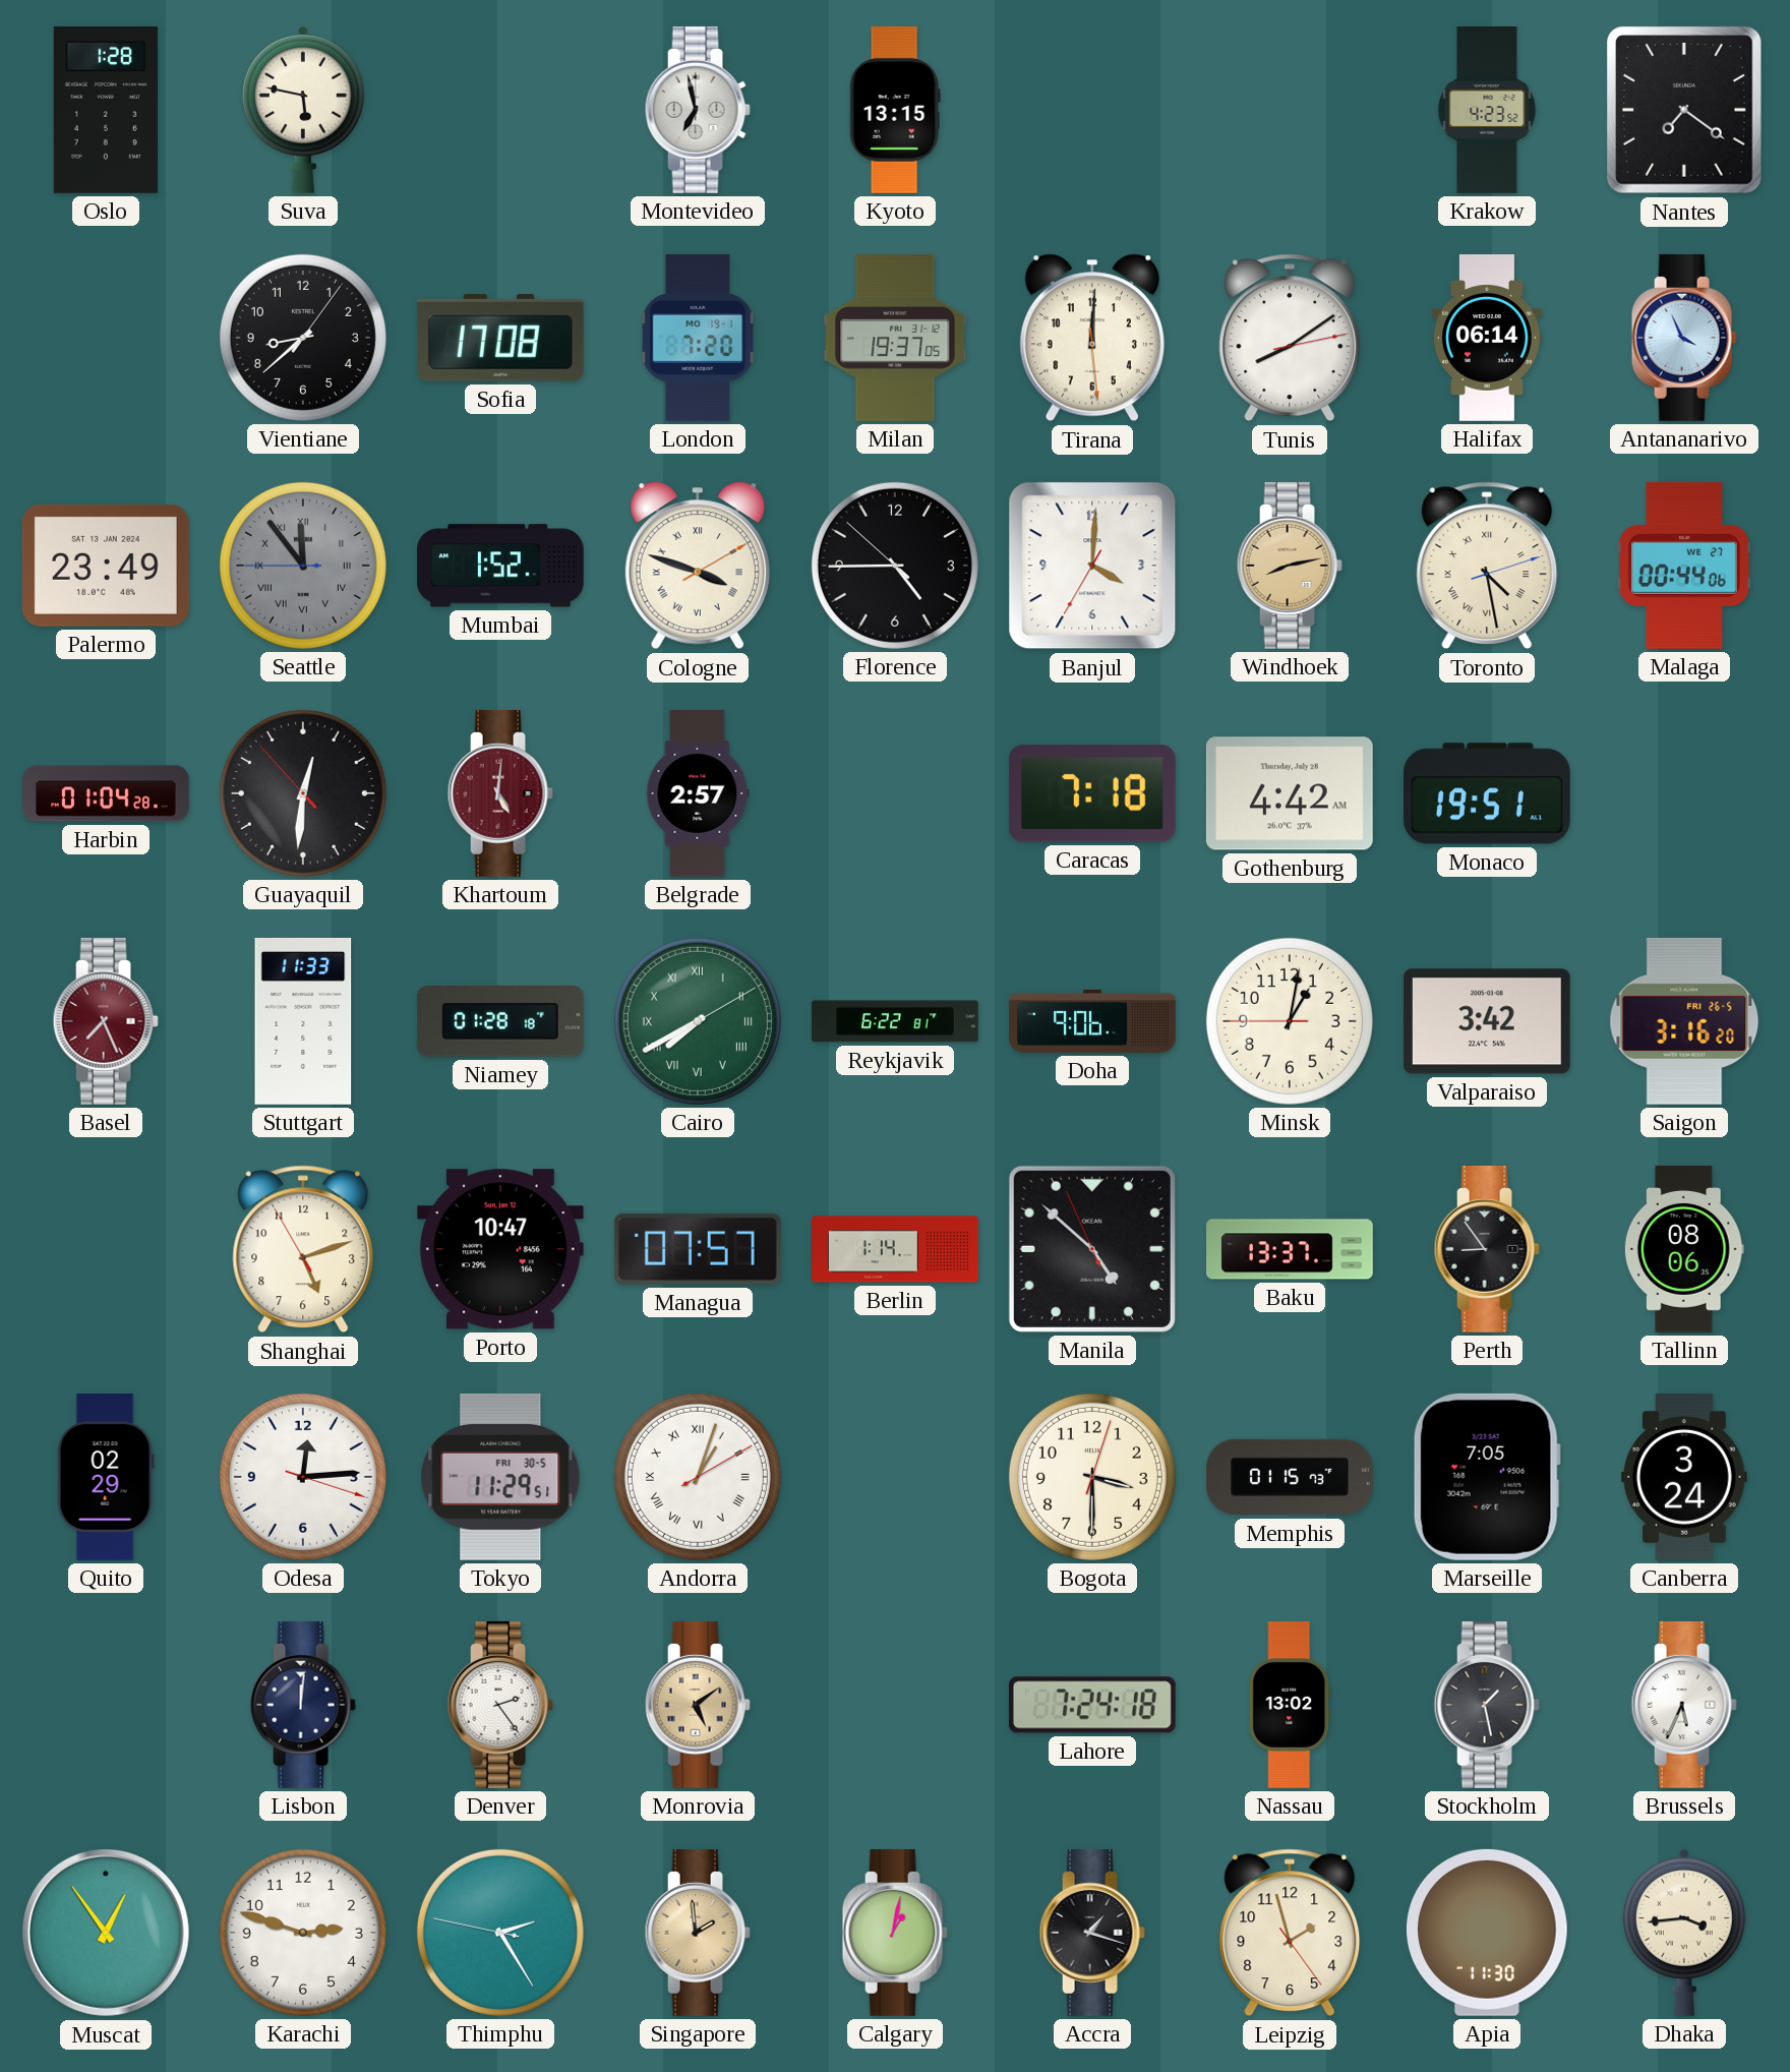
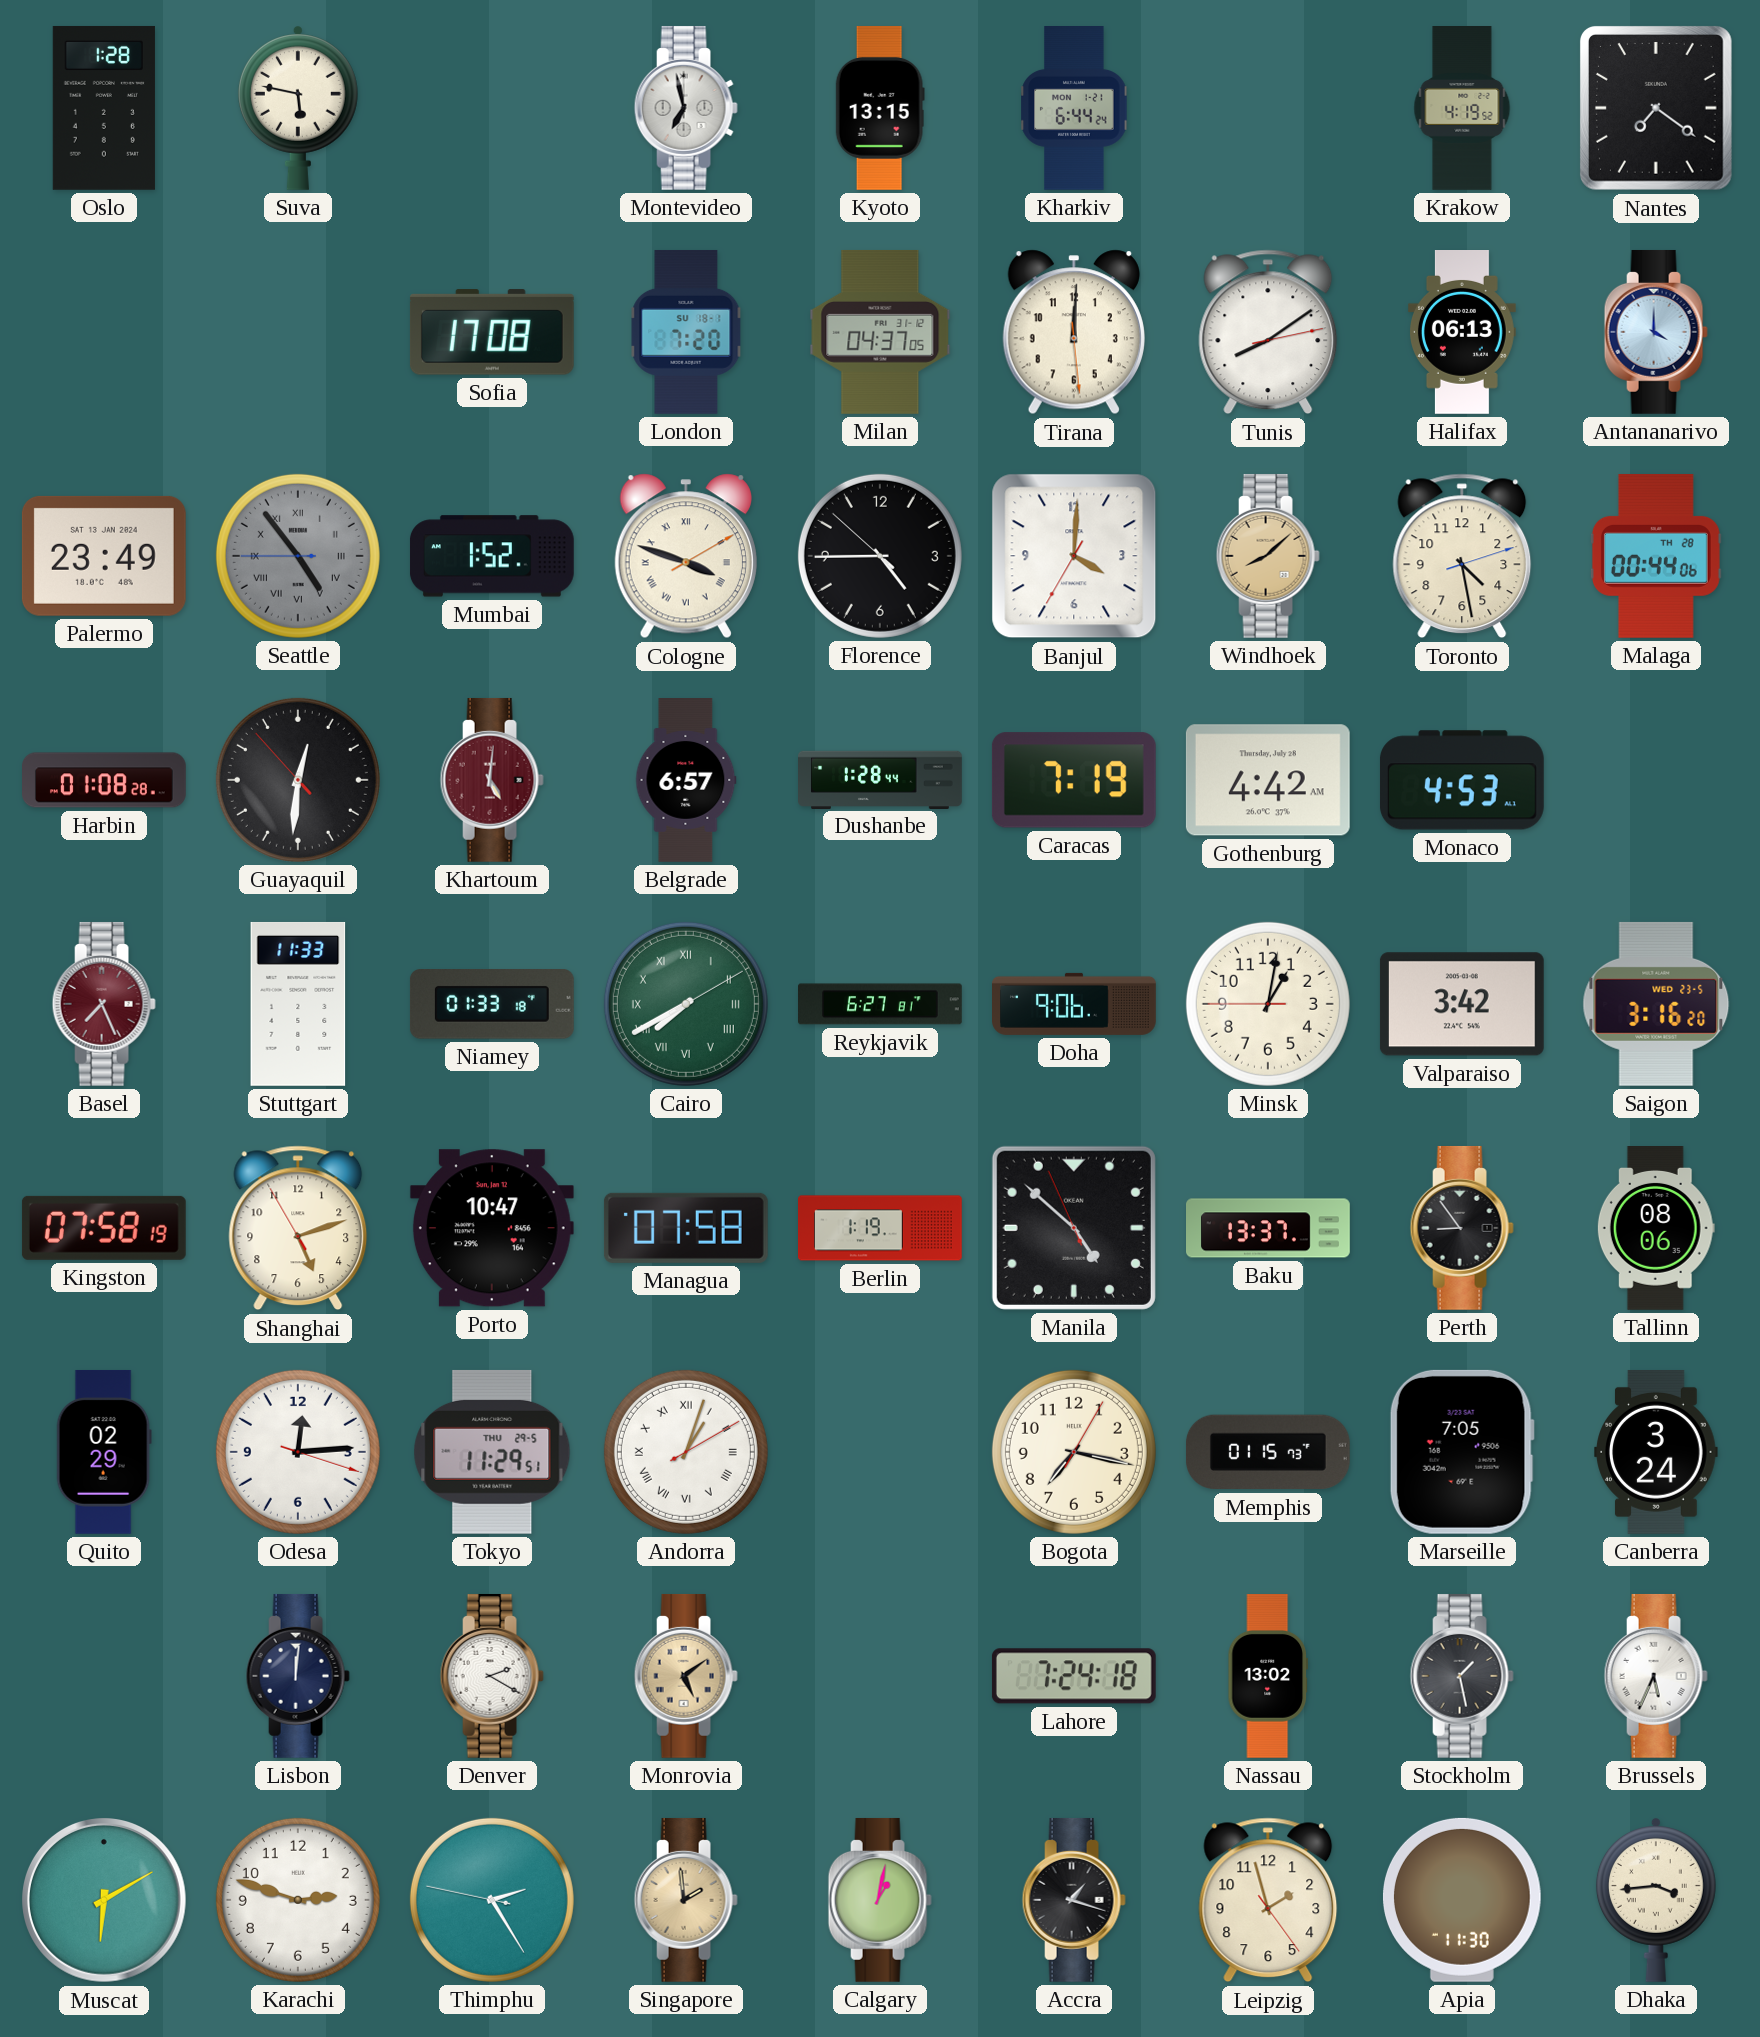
Kharkiv: none -> 6:44
Krakow: 4:23 -> 4:19
Vientiane: 8:38 -> none
London date: MO 19-1 -> SU 18-1
Milan: 19:37 -> 04:37
Halifax: 06:14 -> 06:13
Antananarivo: 3:56 -> 4:00
Seattle: 11:53 -> 4:53
Windhoek: 8:13 -> 8:08
Toronto numerals: Roman -> Arabic
Malaga date: WE 27 -> TH 28
Harbin: 01:04 -> 01:08
Belgrade: 2:57 -> 6:57
Dushanbe: none -> 1:28
Caracas: 7:18 -> 7:19
Monaco: 19:51 -> 4:53
Niamey: 01:28 -> 01:33
Reykjavik: 6:22 -> 6:27
Saigon date: FRI 26-5 -> WED 23-5
Kingston: none -> 07:58
Managua: 07:57 -> 07:58
Berlin: 1:14 -> 1:19
Tokyo date: FRI 30-5 -> THU 29-5
Bogota: 3:30 -> 7:17
Denver: 2:24 -> 2:20
Muscat: 12:54 -> 6:10
